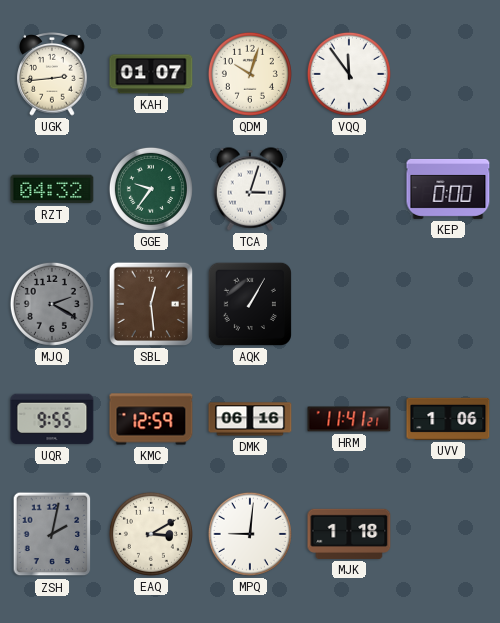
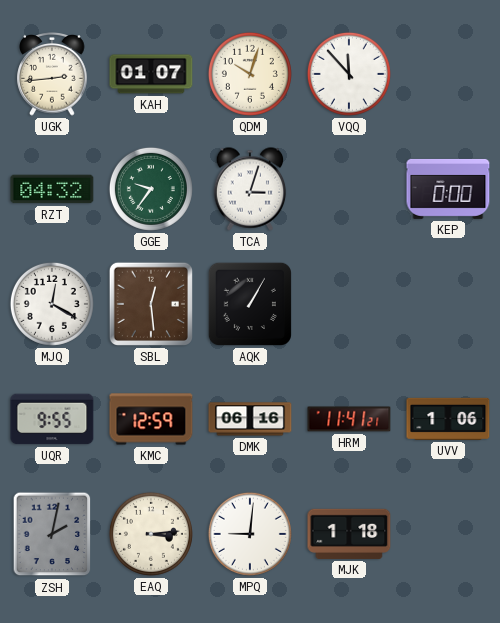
VQQ: 11:54 -> 11:53
MJQ: 2:20 -> 12:20
MJQ dial: grey -> white
EAQ: 3:10 -> 3:14
